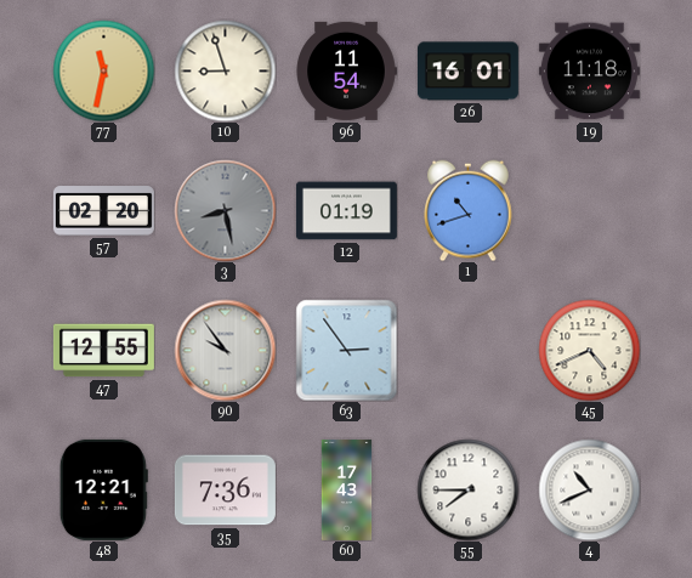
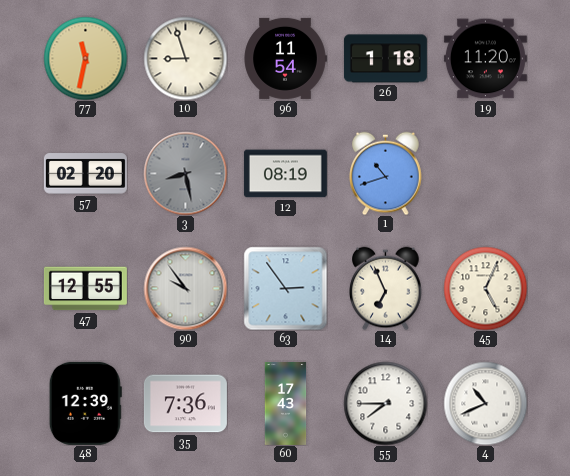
26: 16:01 -> 1:18
19: 11:18 -> 11:20
12: 01:19 -> 08:19
14: none -> 6:56
45: 4:41 -> 5:04
48: 12:21 -> 12:39
